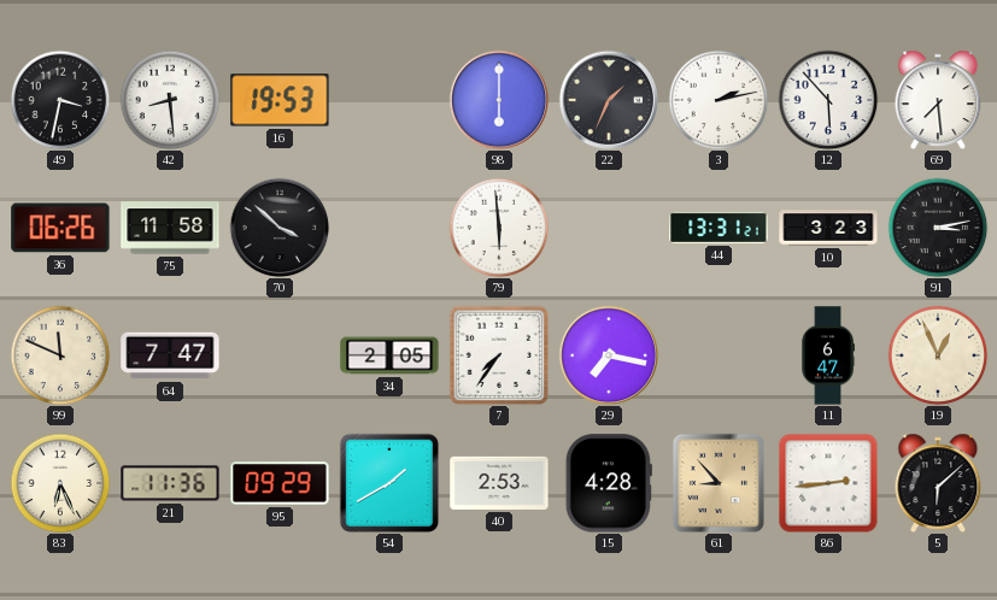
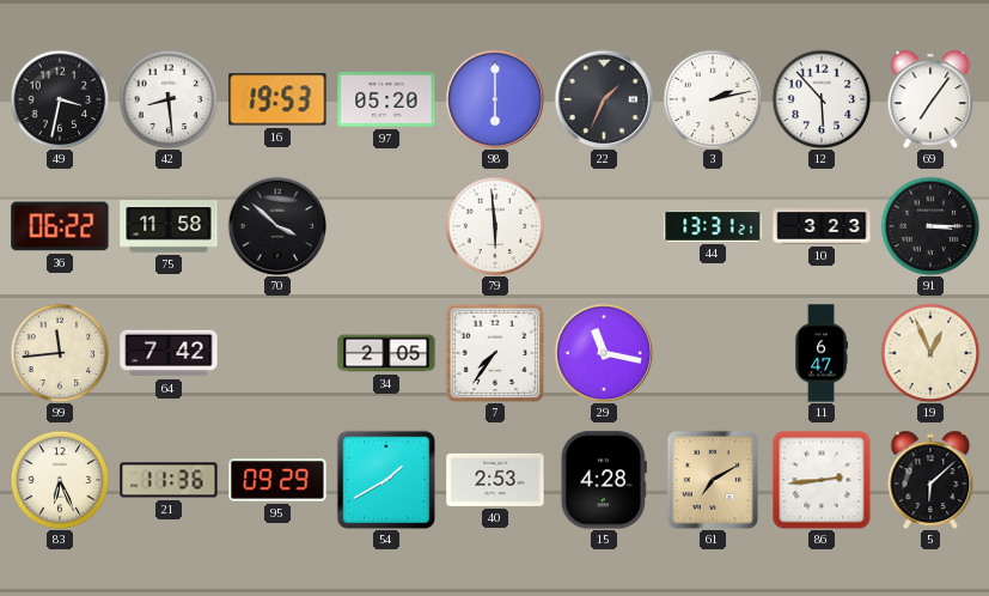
97: none -> 05:20
69: 7:29 -> 7:06
36: 06:26 -> 06:22
91: 3:13 -> 3:15
99: 11:49 -> 11:44
64: 7:47 -> 7:42
29: 7:17 -> 11:17
61: 8:53 -> 7:10
